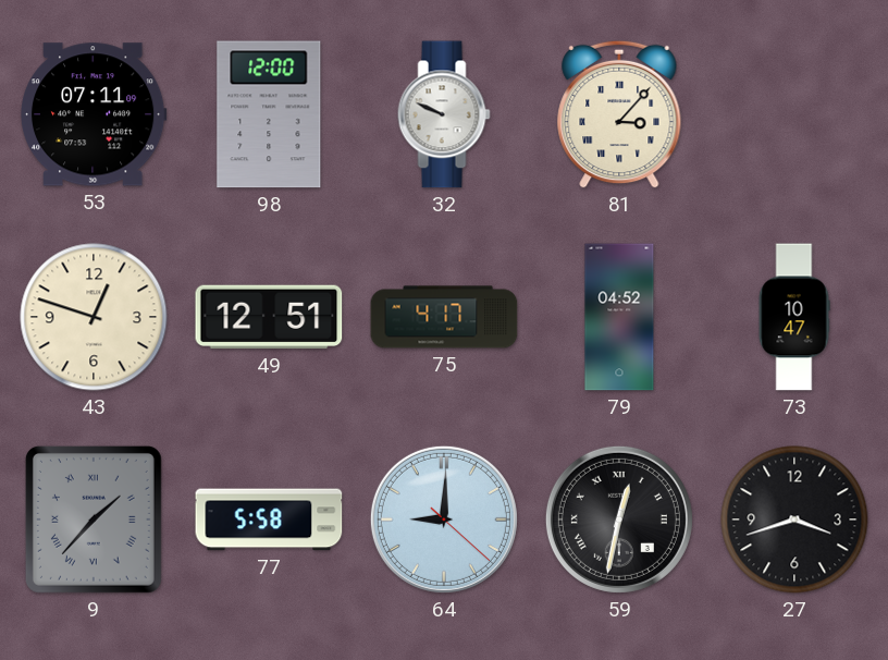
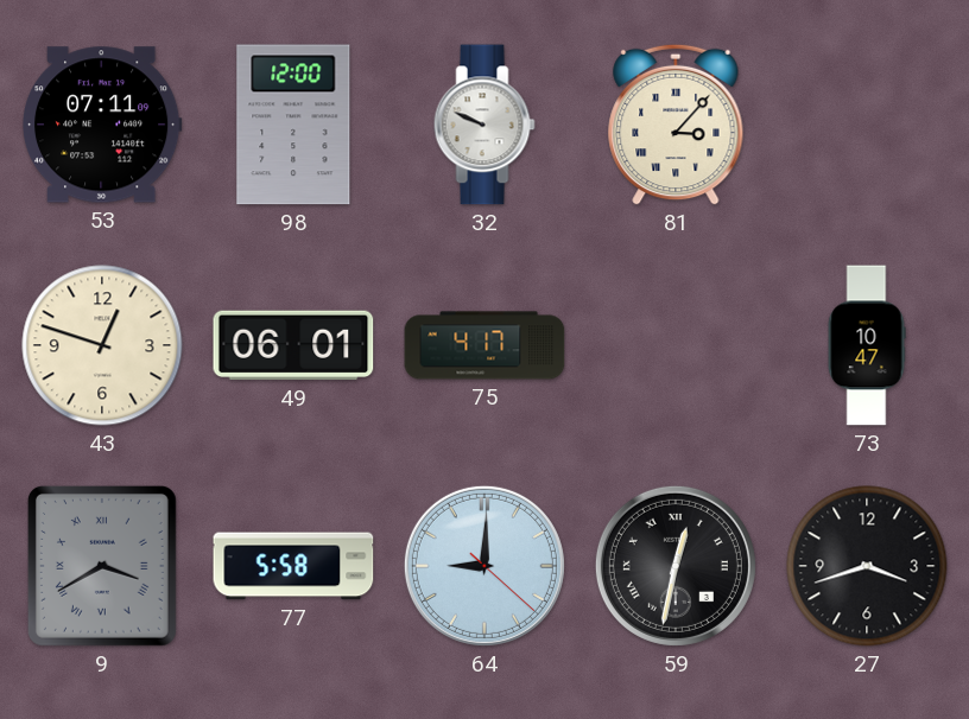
49: 12:51 -> 06:01
79: 04:52 -> none
9: 1:37 -> 3:40
